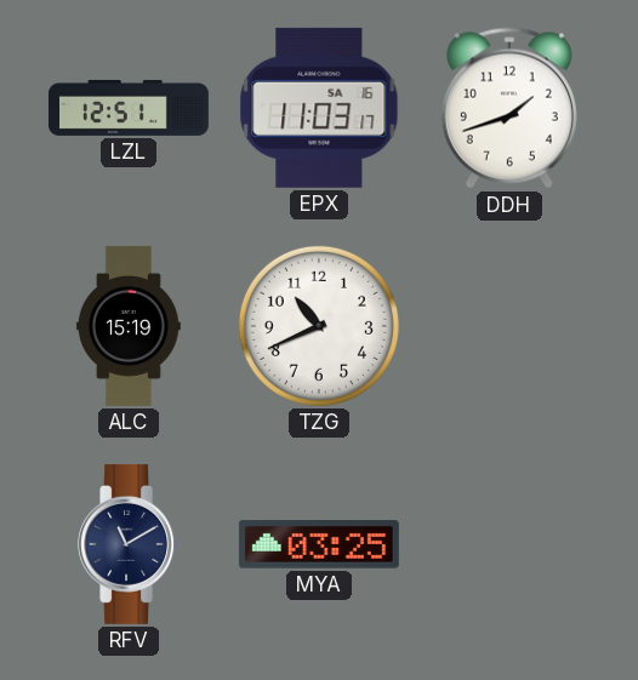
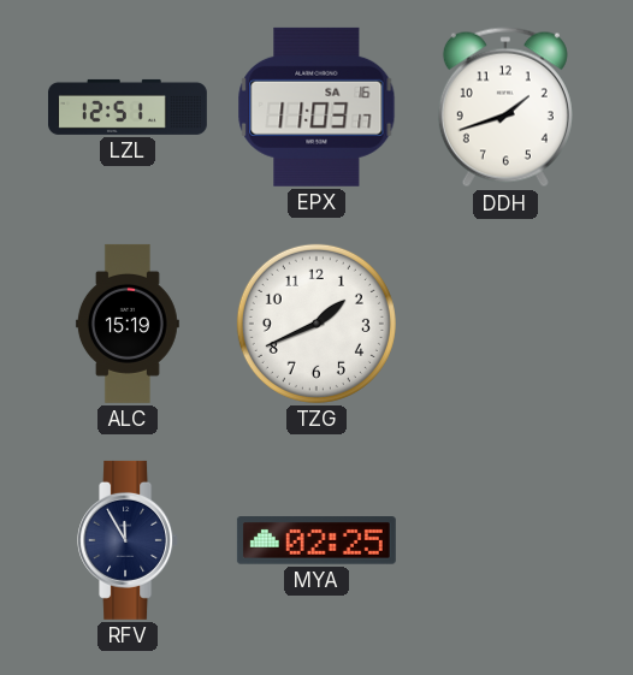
TZG: 10:41 -> 1:41
RFV: 11:10 -> 11:55
MYA: 03:25 -> 02:25
